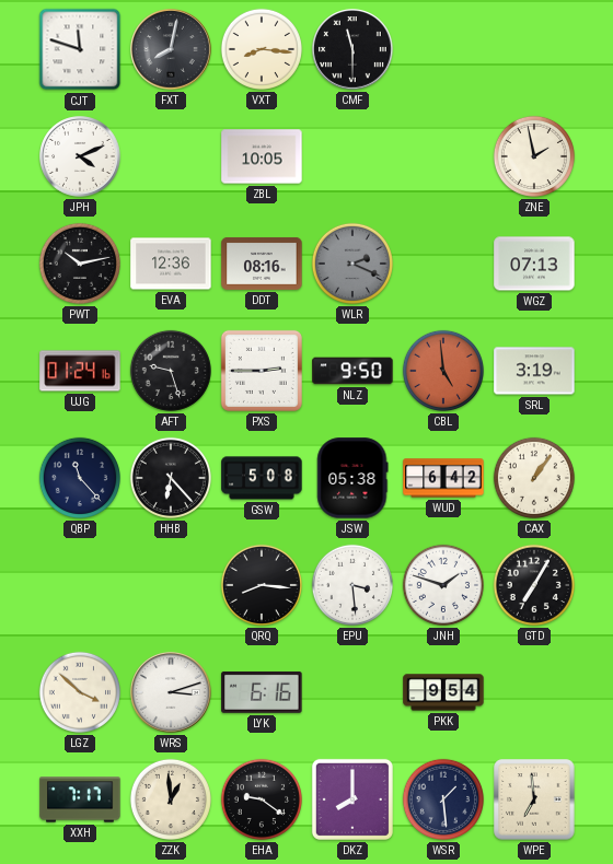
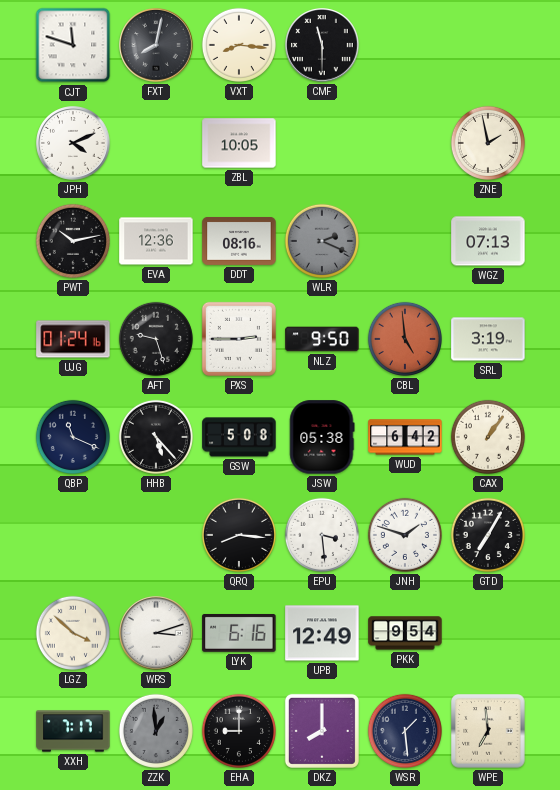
QBP: 11:23 -> 11:19
HHB: 6:23 -> 5:23
UPB: none -> 12:49
ZZK dial: cream -> grey
EHA: 9:21 -> 9:00
